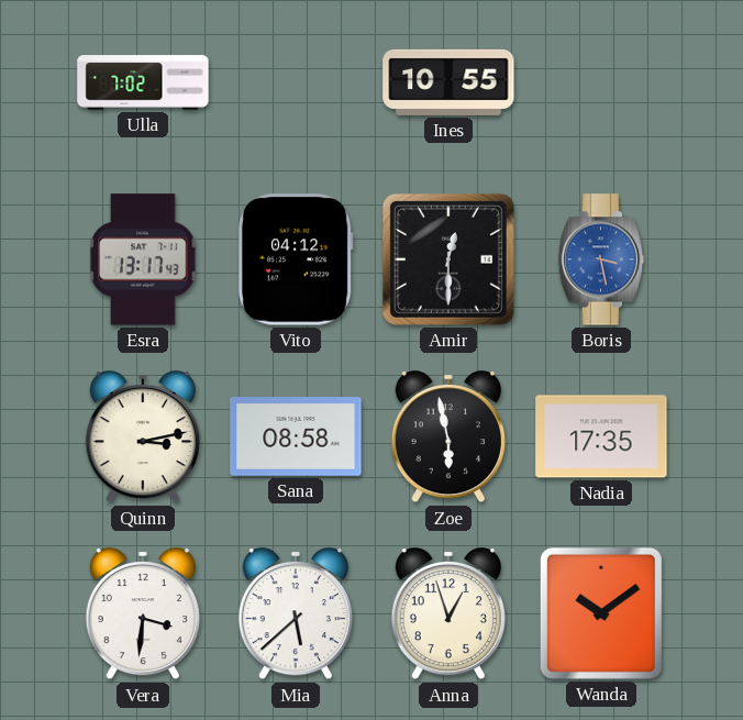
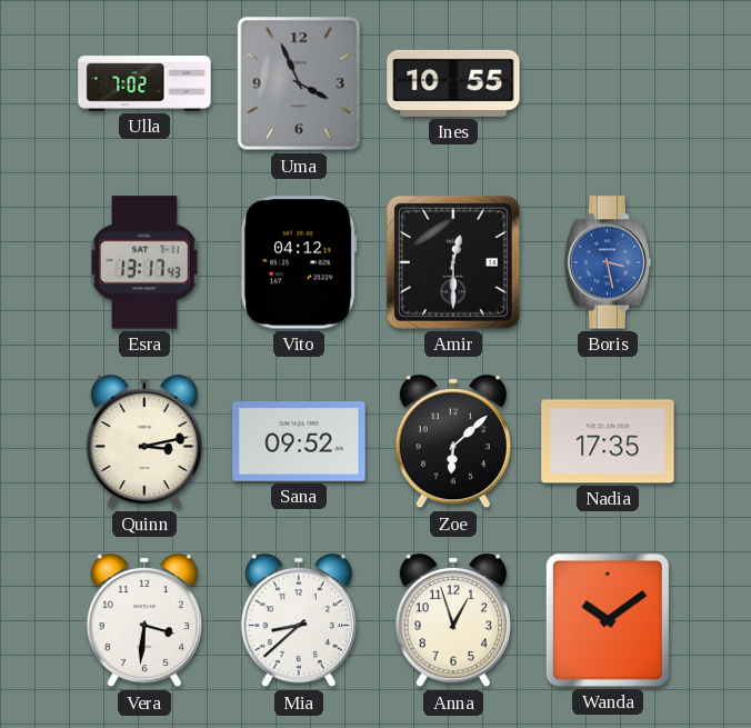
Uma: none -> 3:56
Sana: 08:58 -> 09:52
Zoe: 5:58 -> 6:08
Mia: 5:38 -> 8:38
